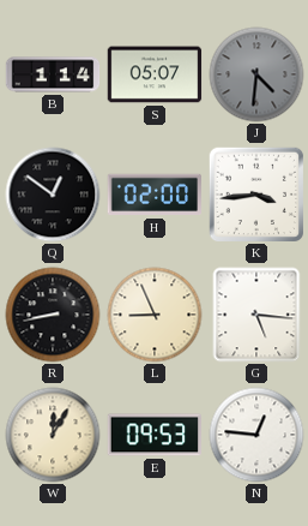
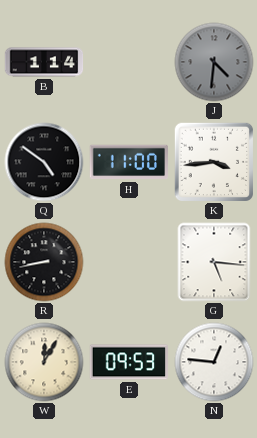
S: 05:07 -> none
Q: 12:51 -> 4:51
H: 02:00 -> 11:00
L: 8:56 -> none
